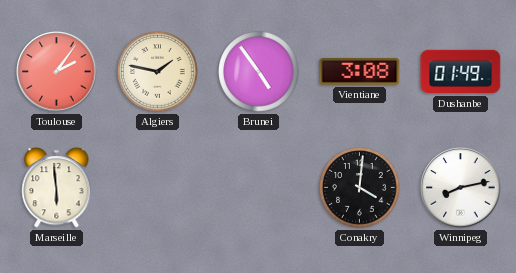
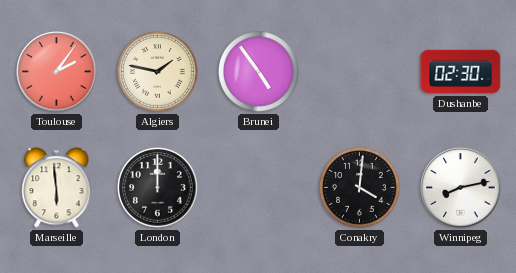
Vientiane: 3:08 -> none
Dushanbe: 01:49 -> 02:30
London: none -> 12:00
